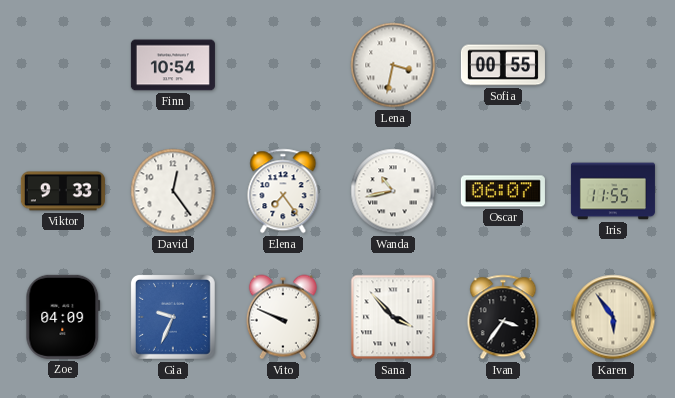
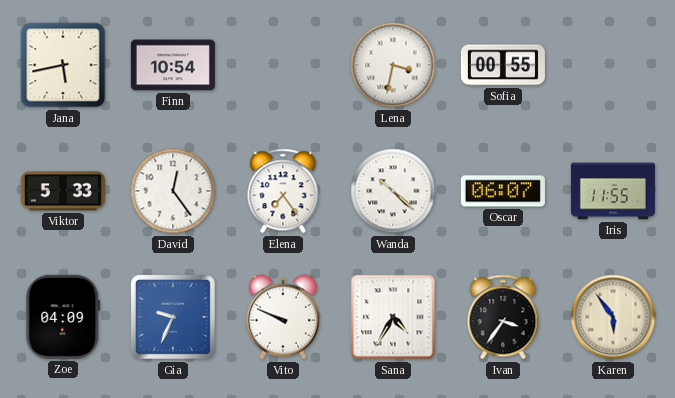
Jana: none -> 5:43
Viktor: 9:33 -> 5:33
Wanda: 10:43 -> 10:22
Sana: 3:53 -> 4:35
